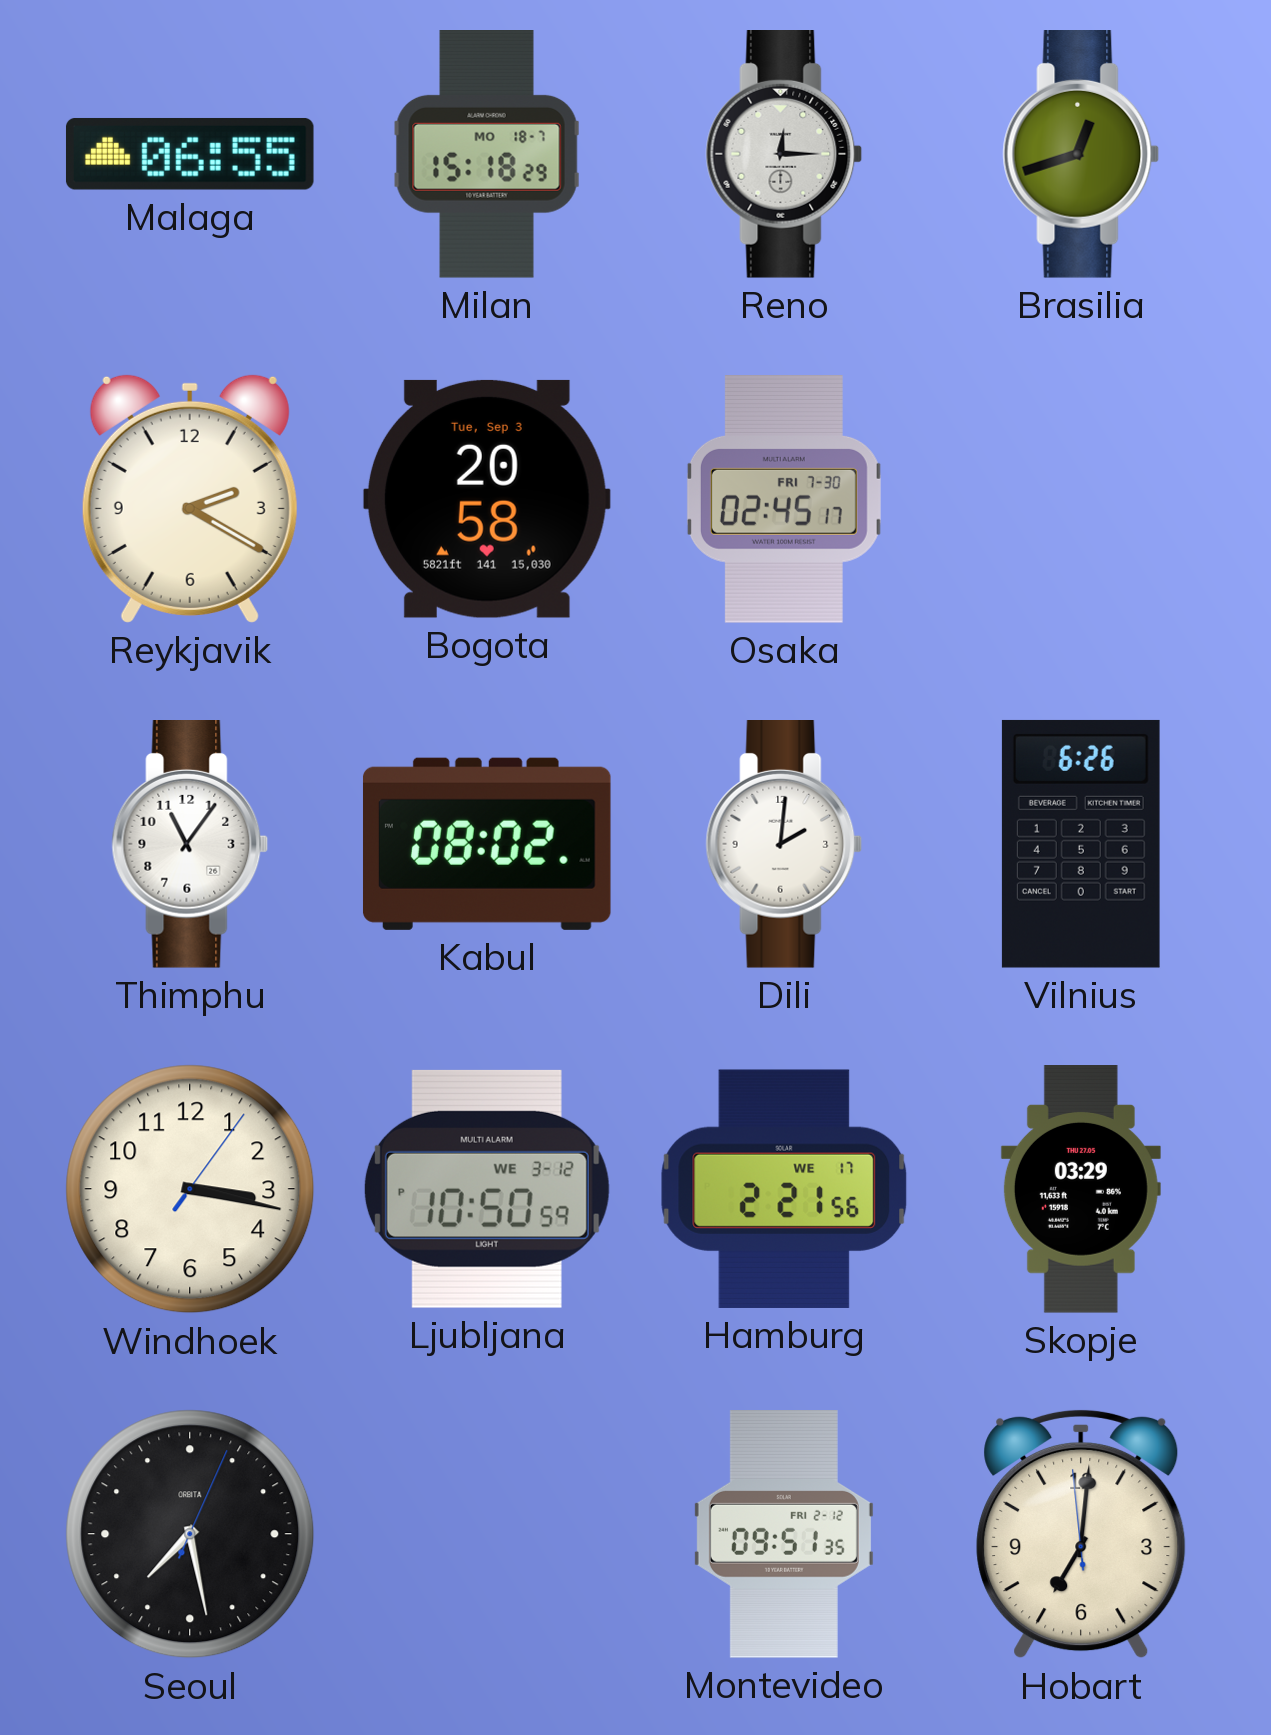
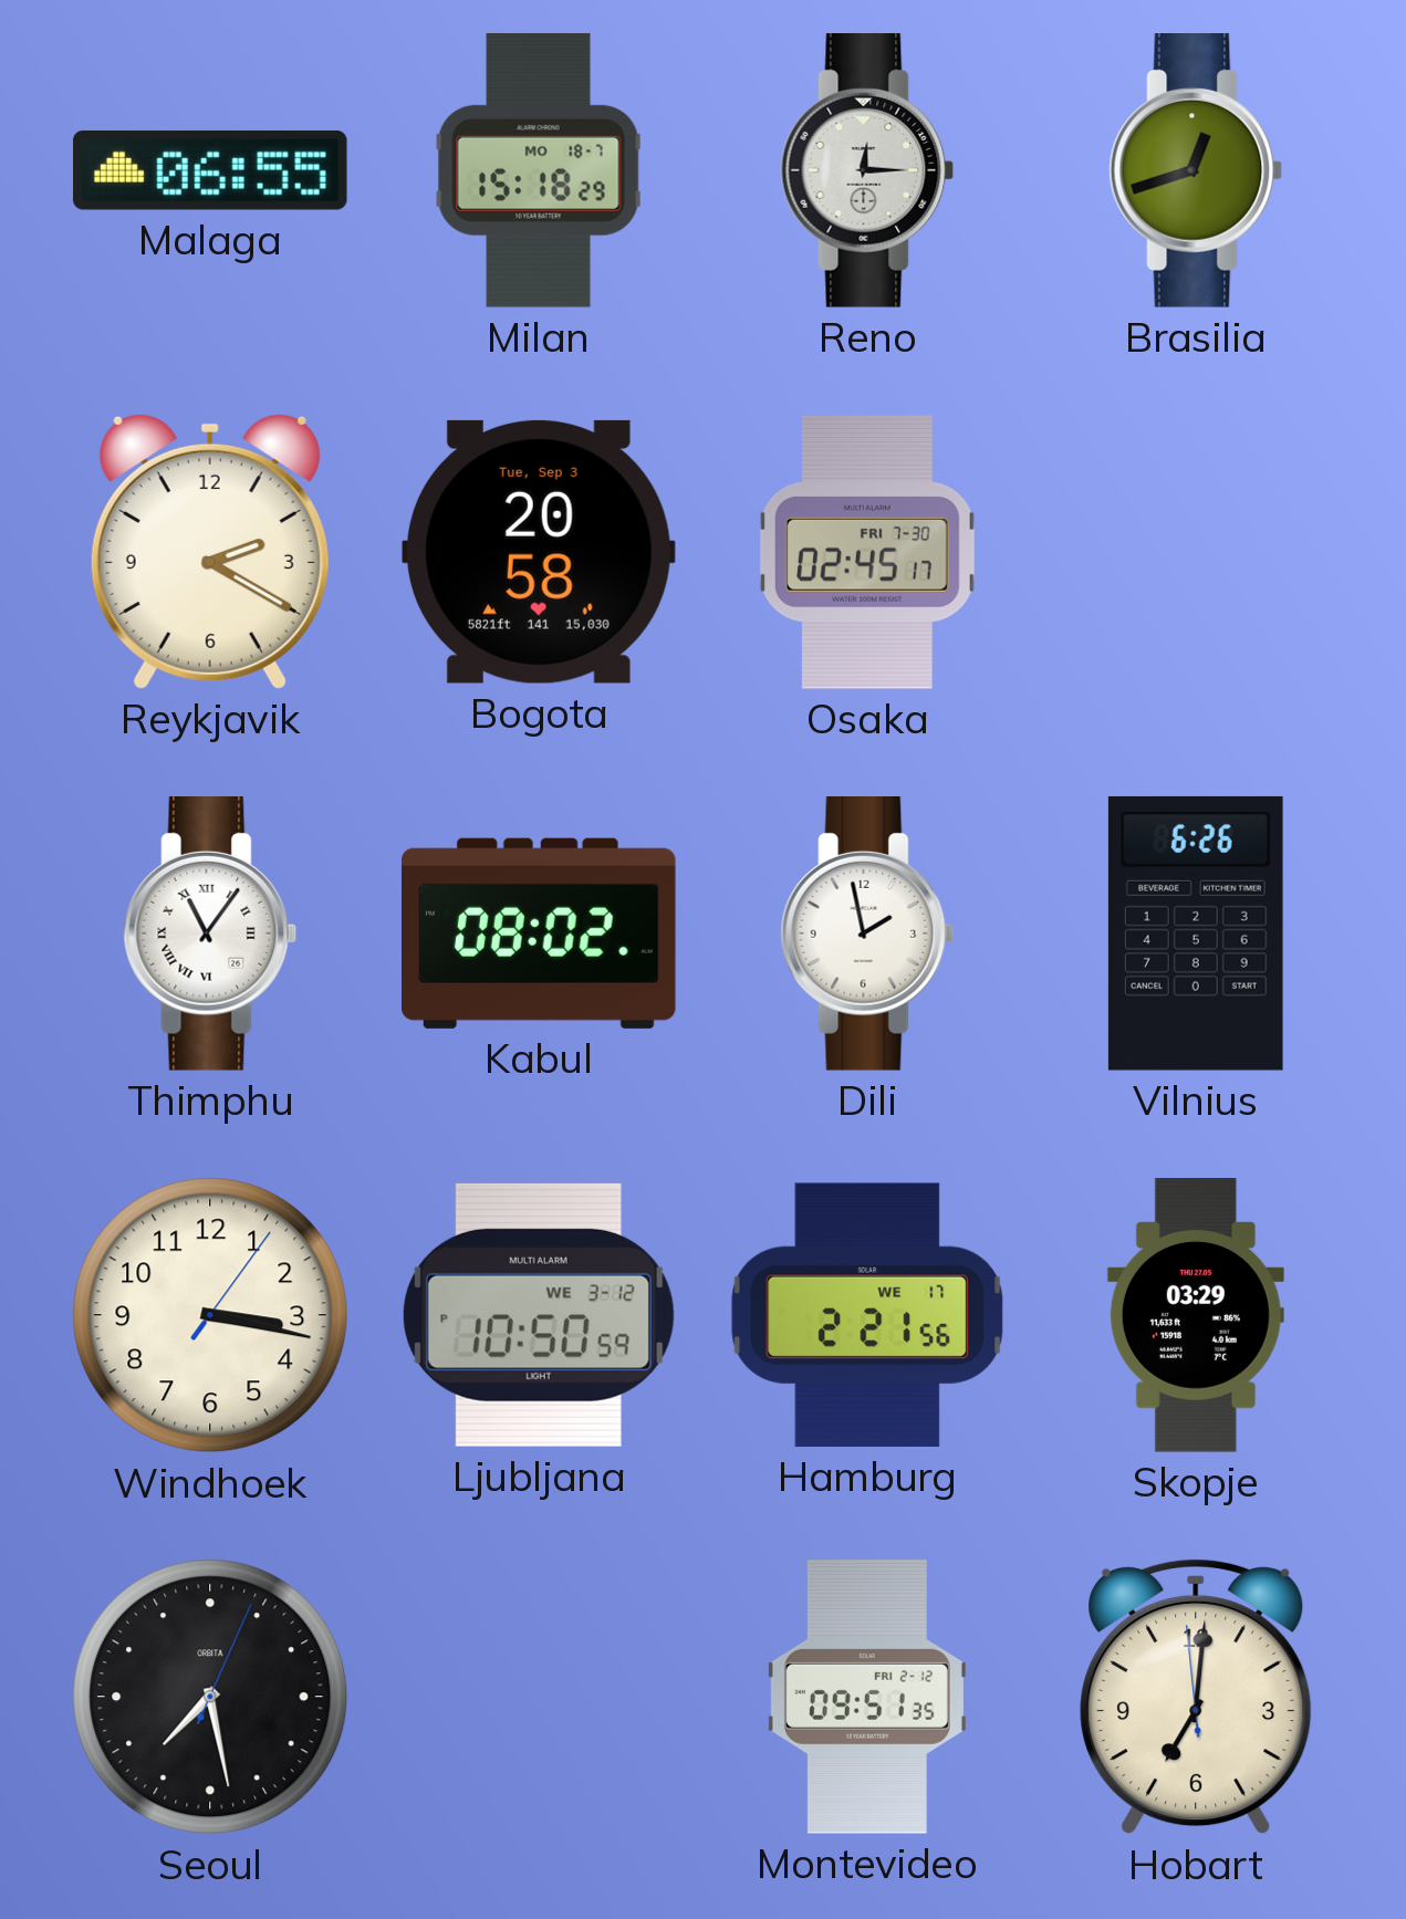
Thimphu numerals: Arabic -> Roman
Dili: 2:01 -> 1:58
